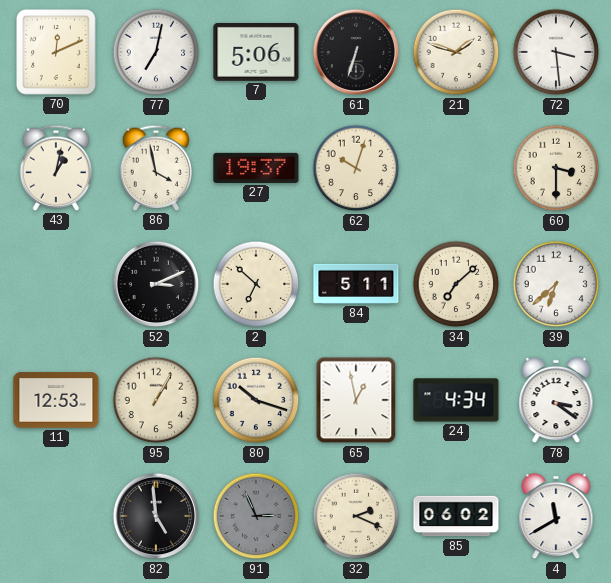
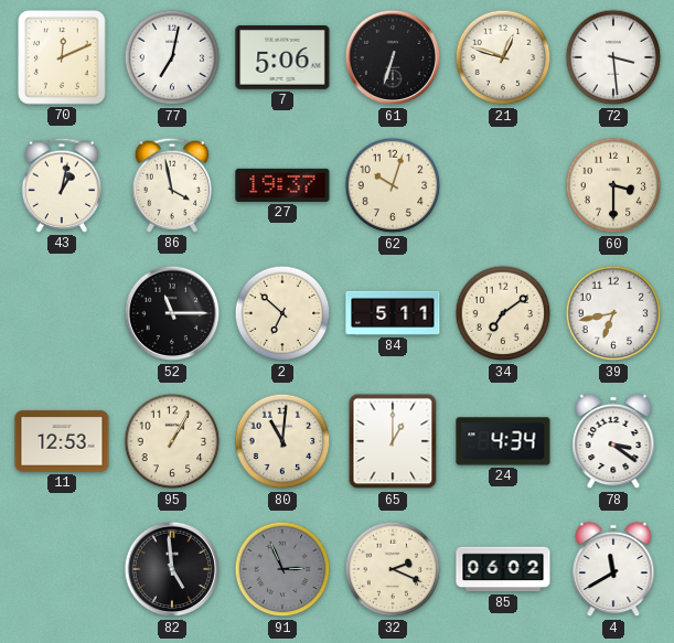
21: 1:48 -> 12:48
52: 3:11 -> 11:15
34: 7:08 -> 7:09
39: 6:38 -> 6:43
80: 10:18 -> 11:01
65: 12:58 -> 1:00
